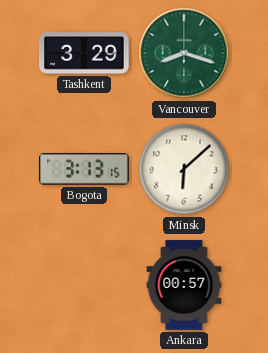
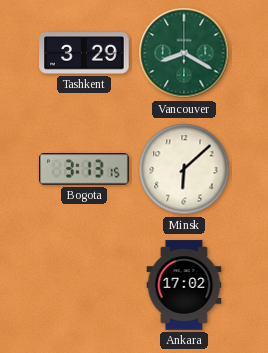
Vancouver: 8:18 -> 8:20
Ankara: 00:57 -> 17:02
